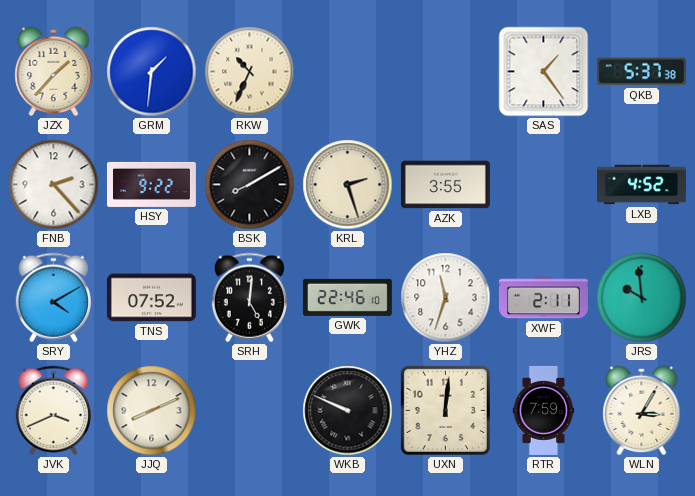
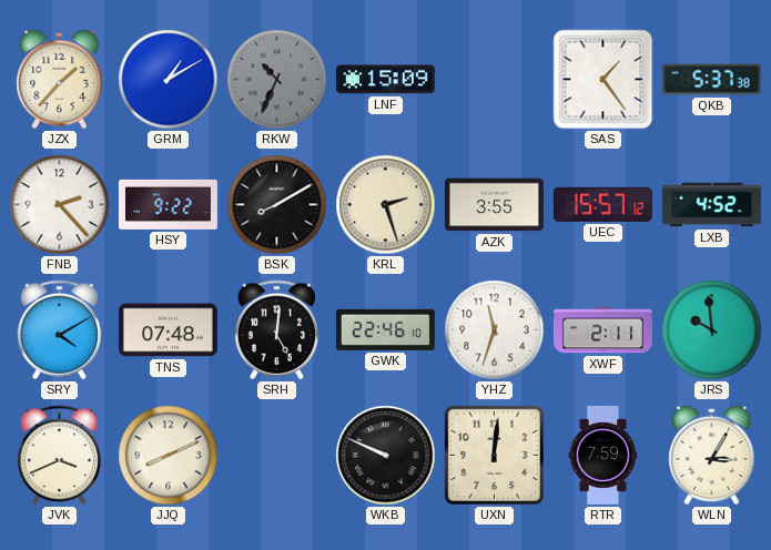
GRM: 1:31 -> 1:10
RKW dial: cream -> grey
LNF: none -> 15:09
UEC: none -> 15:57
TNS: 07:52 -> 07:48
